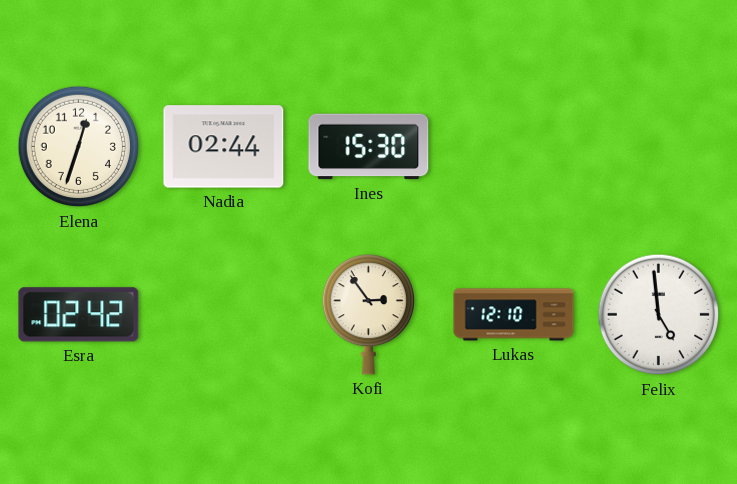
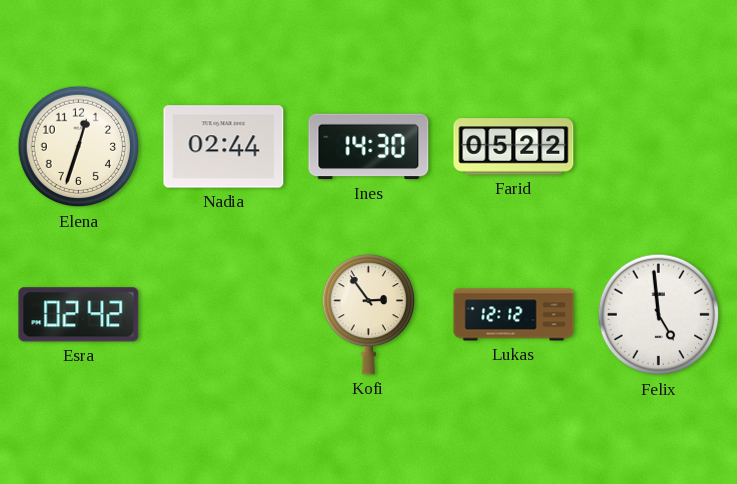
Ines: 15:30 -> 14:30
Farid: none -> 05:22
Lukas: 12:10 -> 12:12
